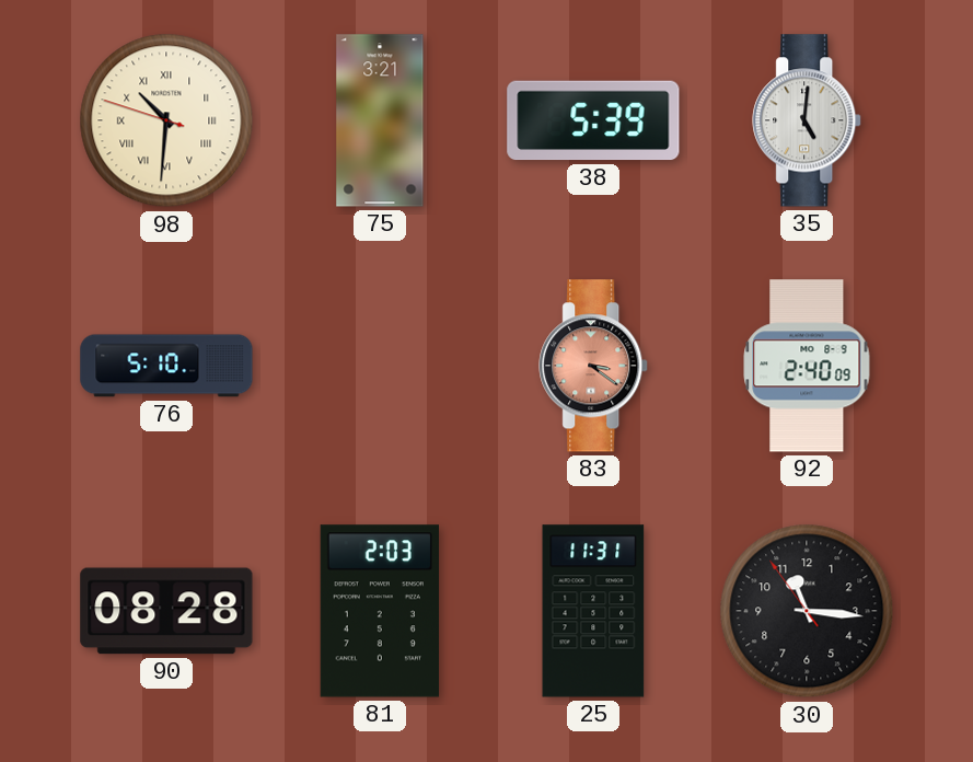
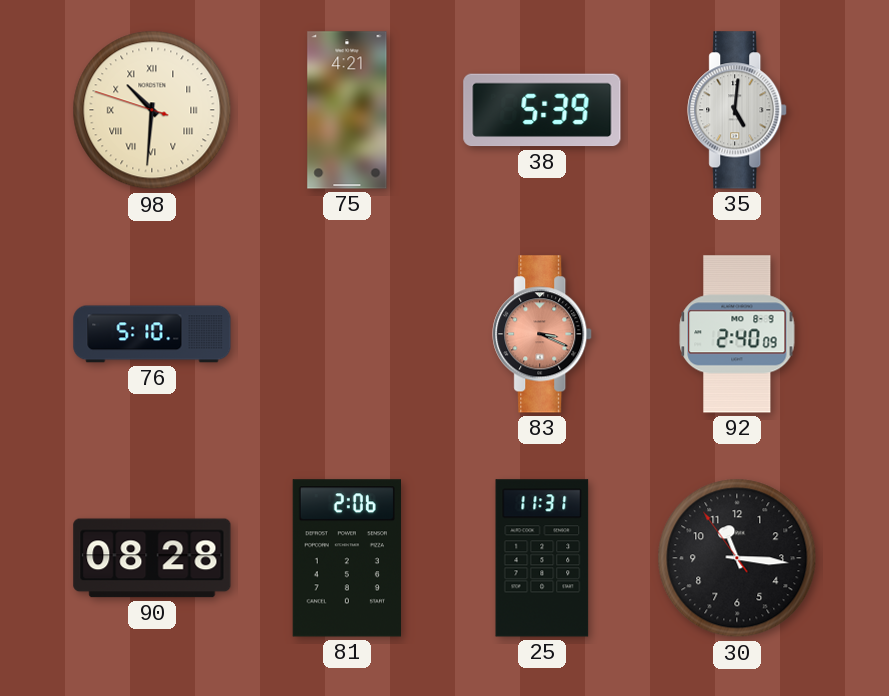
75: 3:21 -> 4:21
83: 3:21 -> 3:19
81: 2:03 -> 2:06
